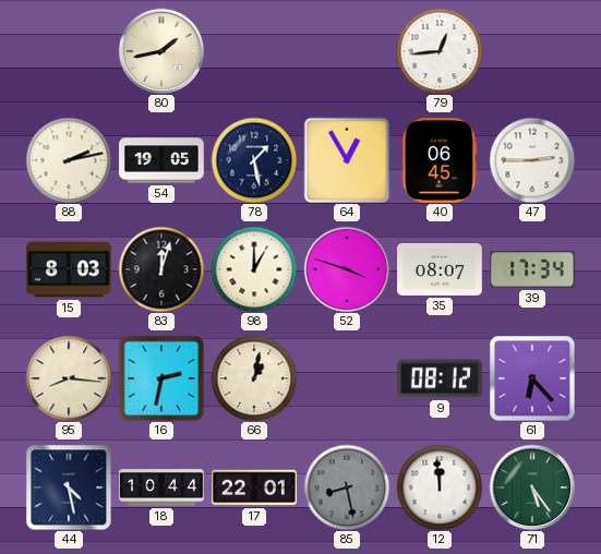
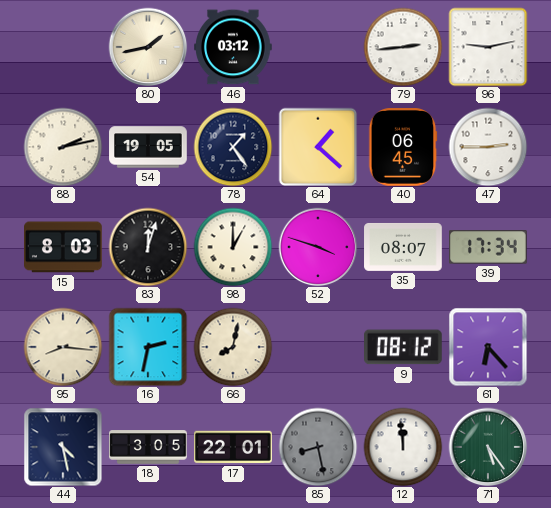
46: none -> 03:12
79: 12:44 -> 2:44
96: none -> 9:13
78: 1:28 -> 1:24
64: 12:55 -> 1:22
66: 1:02 -> 8:02
18: 10:44 -> 3:05
